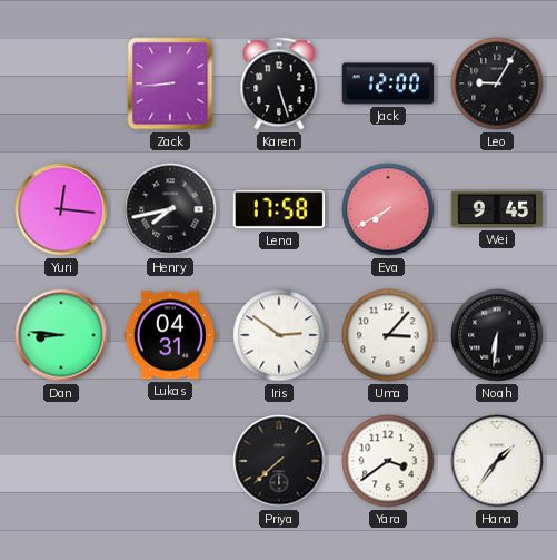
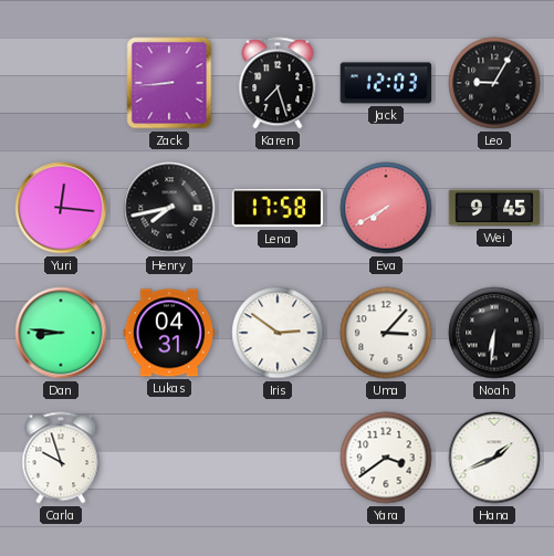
Karen: 5:27 -> 7:27
Jack: 12:00 -> 12:03
Carla: none -> 9:57
Priya: 7:38 -> none
Hana: 1:36 -> 1:41
